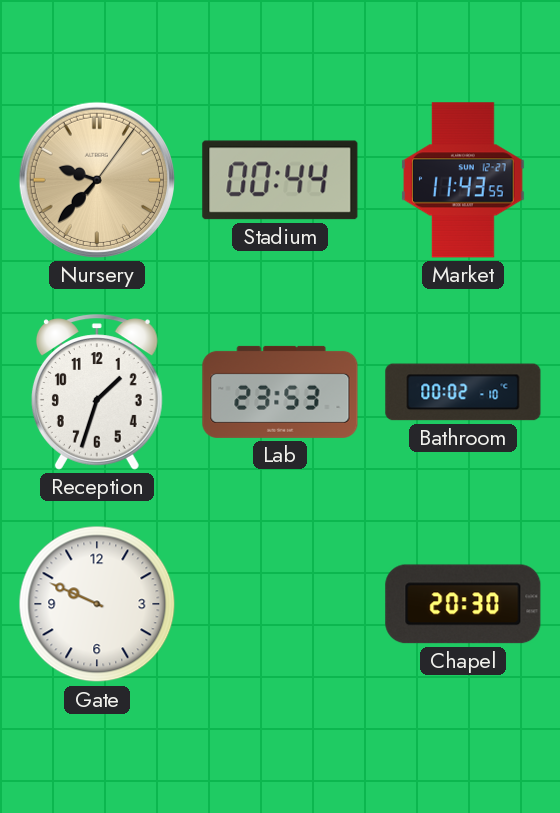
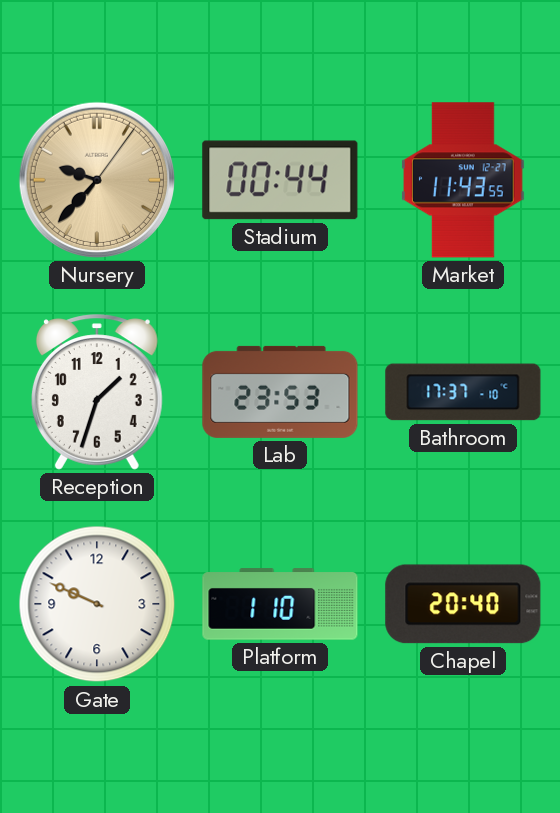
Bathroom: 00:02 -> 17:37
Platform: none -> 1:10
Chapel: 20:30 -> 20:40
